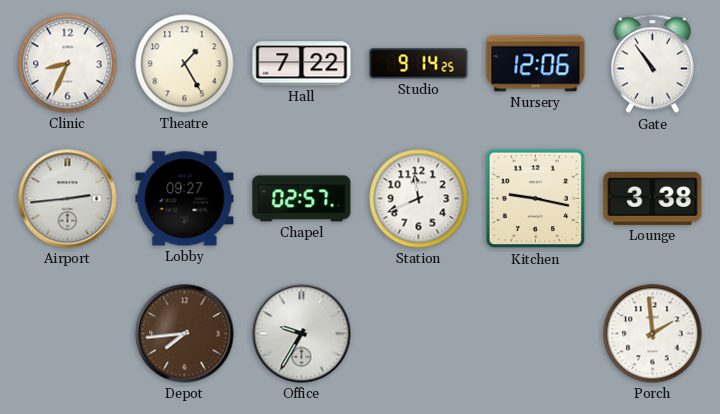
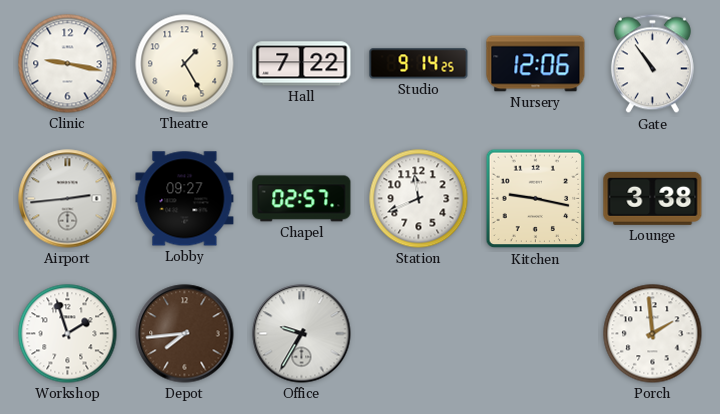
Clinic: 8:34 -> 9:17
Workshop: none -> 1:57
